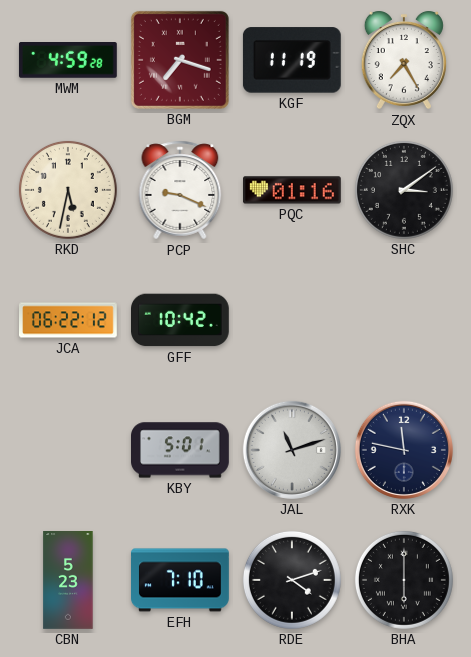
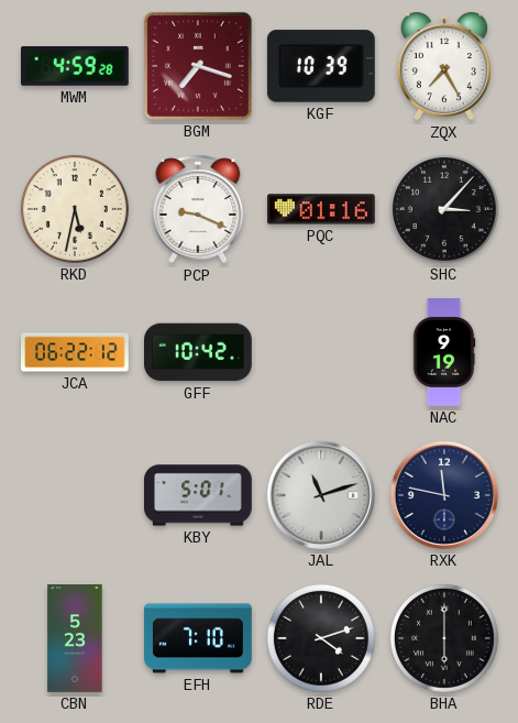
KGF: 11:19 -> 10:39
SHC: 3:09 -> 3:07
NAC: none -> 9:19
